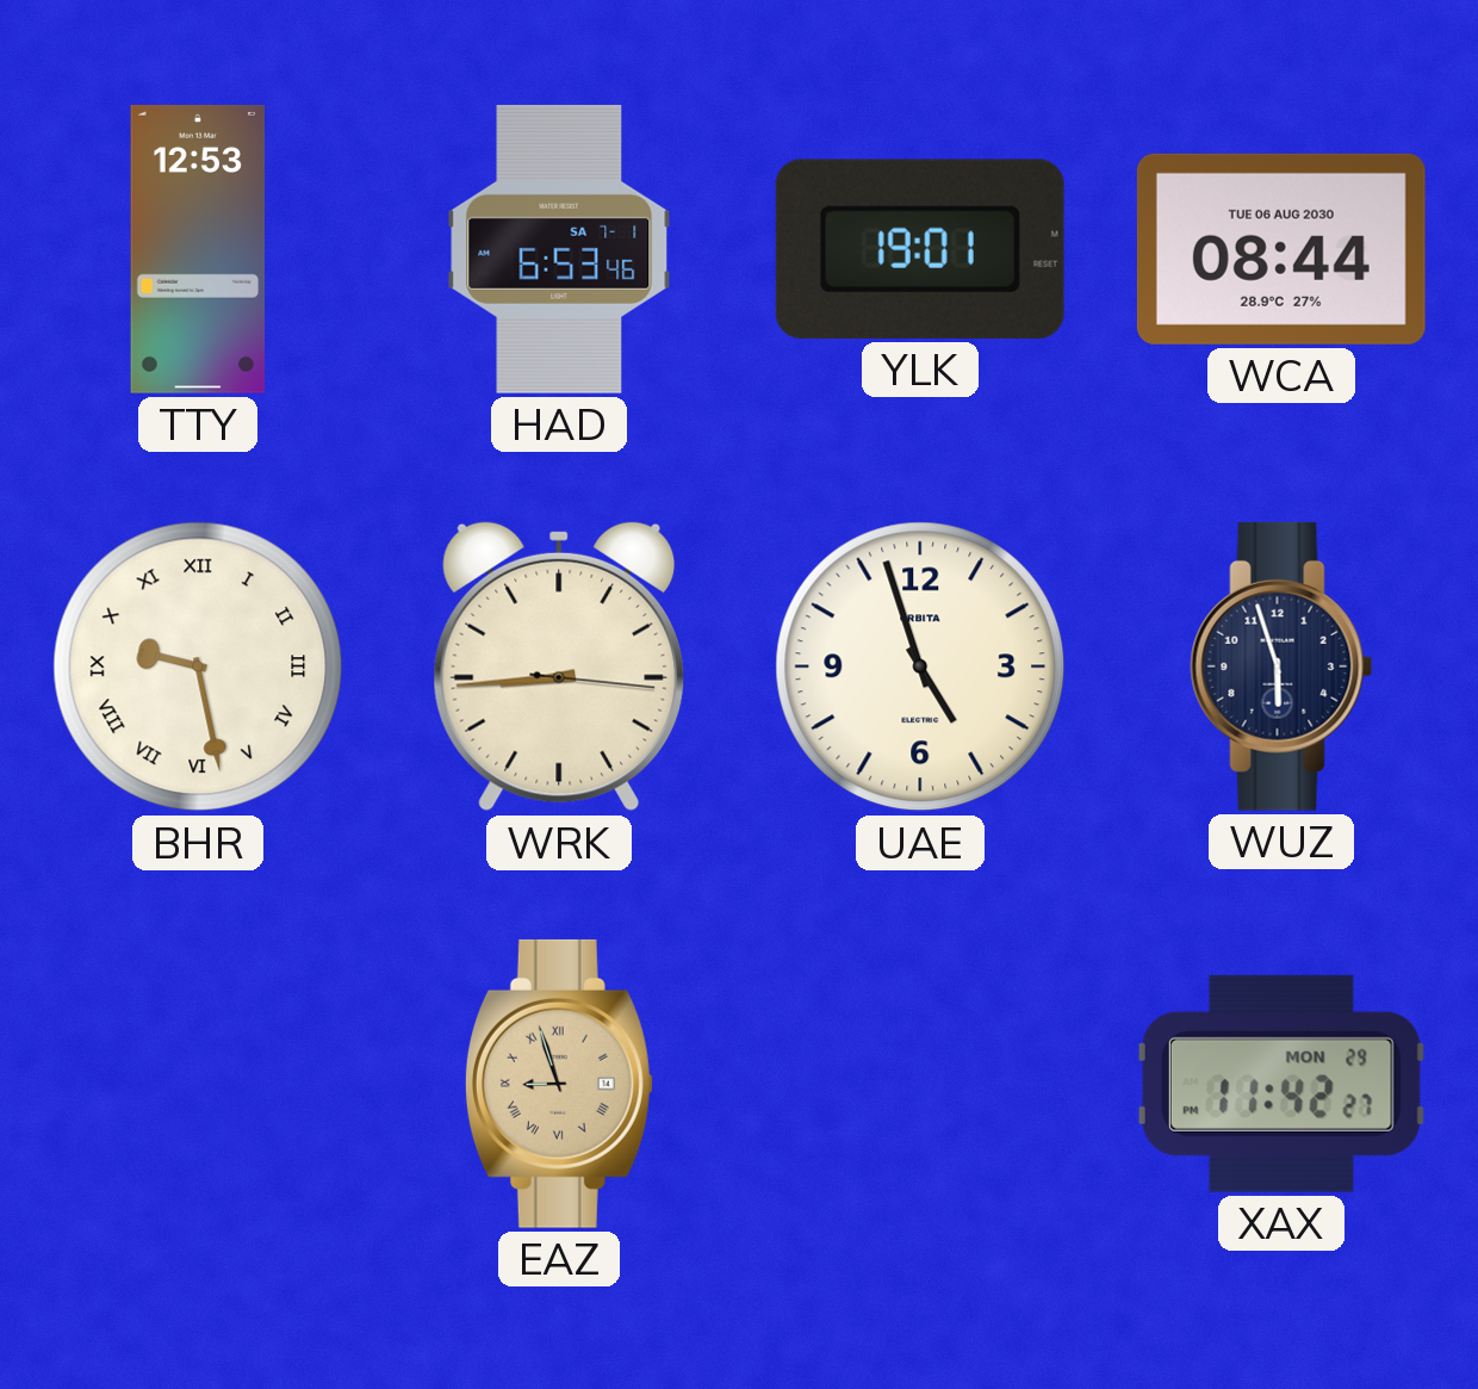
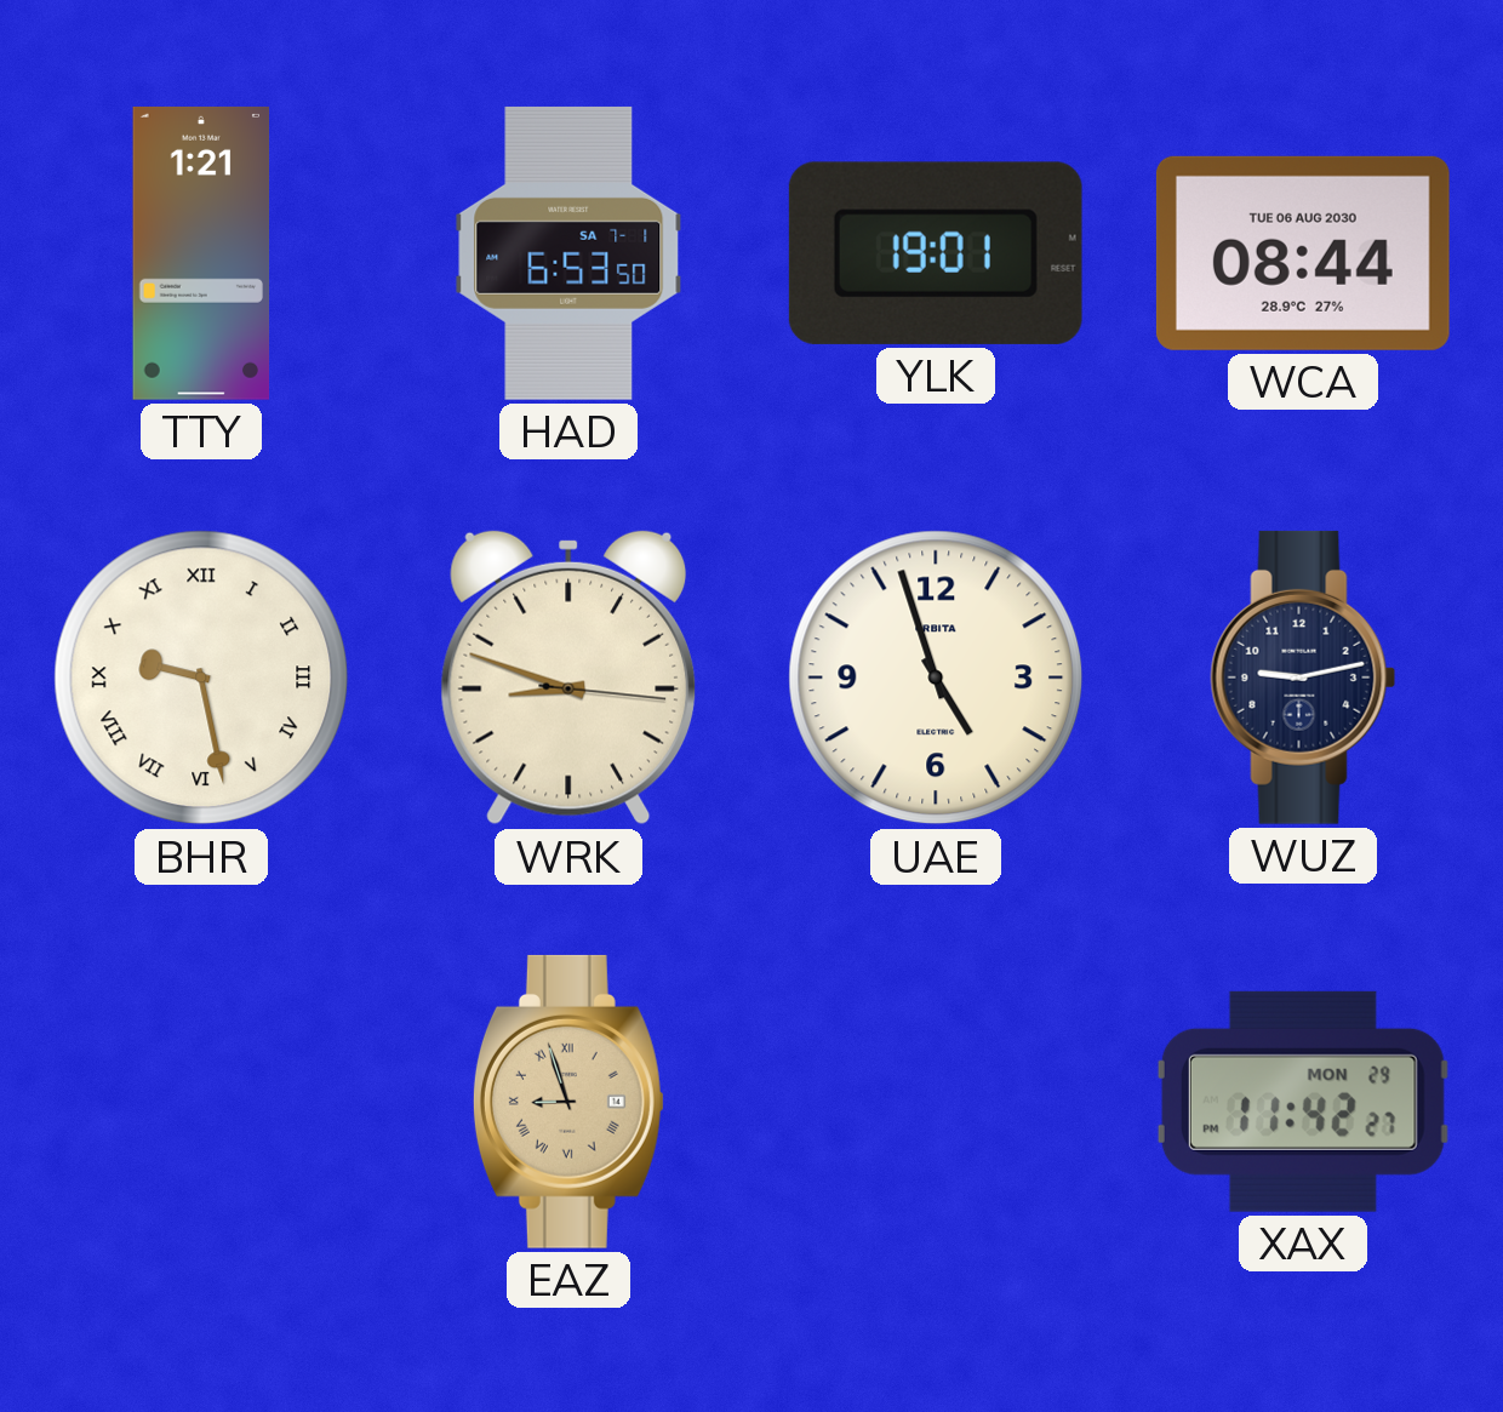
TTY: 12:53 -> 1:21
HAD: 6:53:46 -> 6:53:50
WRK: 8:44 -> 8:48
WUZ: 5:57 -> 9:13
